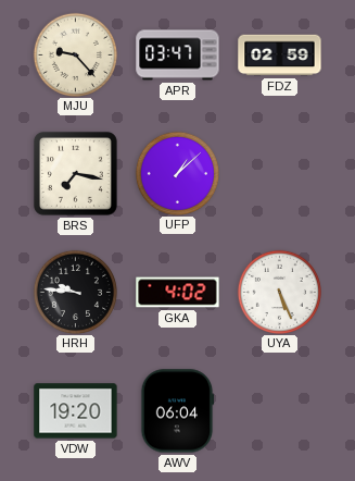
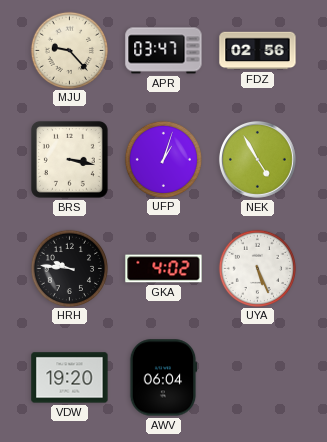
FDZ: 02:59 -> 02:56
BRS: 7:17 -> 3:17
UFP: 1:08 -> 1:03
NEK: none -> 4:55
